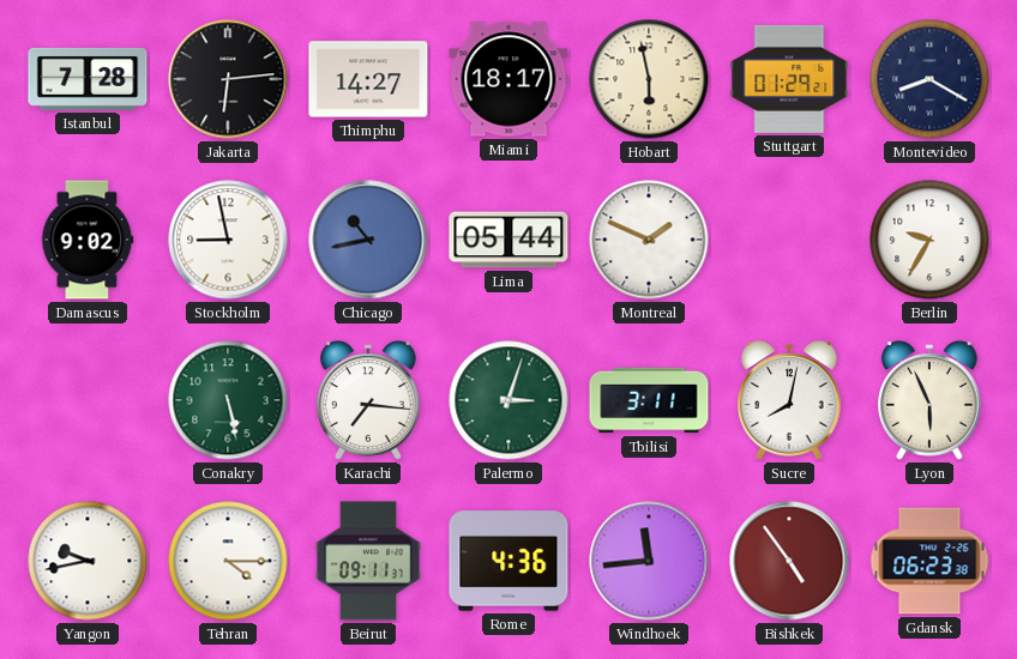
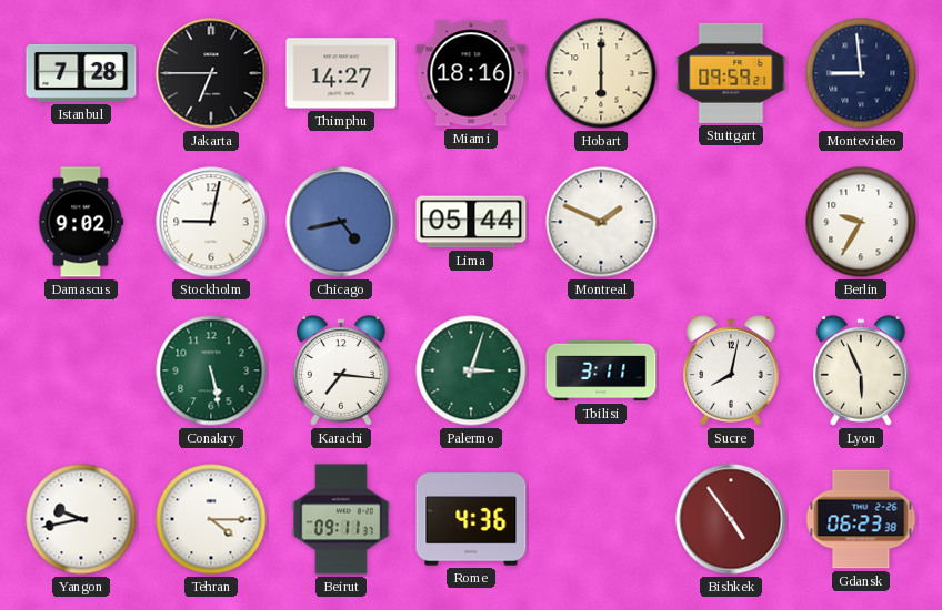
Jakarta: 6:14 -> 6:45
Miami: 18:17 -> 18:16
Hobart: 5:58 -> 6:00
Stuttgart: 01:29 -> 09:59
Montevideo: 8:20 -> 8:59
Stockholm: 8:58 -> 9:02
Chicago: 10:43 -> 4:43
Windhoek: 11:44 -> none
